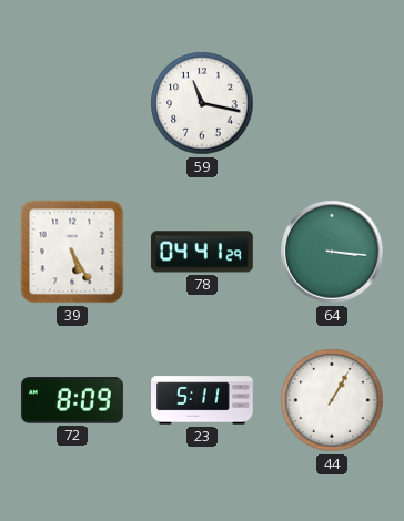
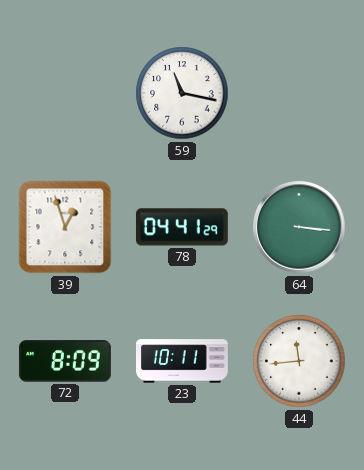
39: 5:25 -> 12:57
23: 5:11 -> 10:11
44: 1:05 -> 11:44
